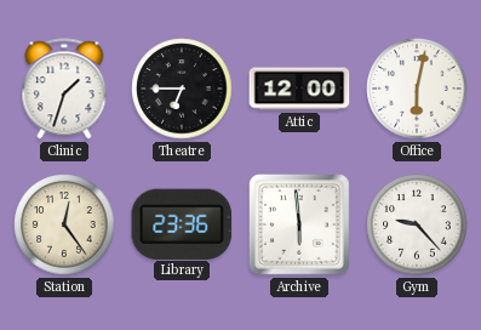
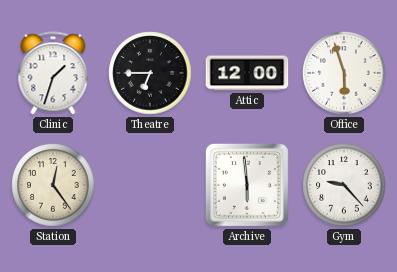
Office: 6:02 -> 5:57
Library: 23:36 -> none
